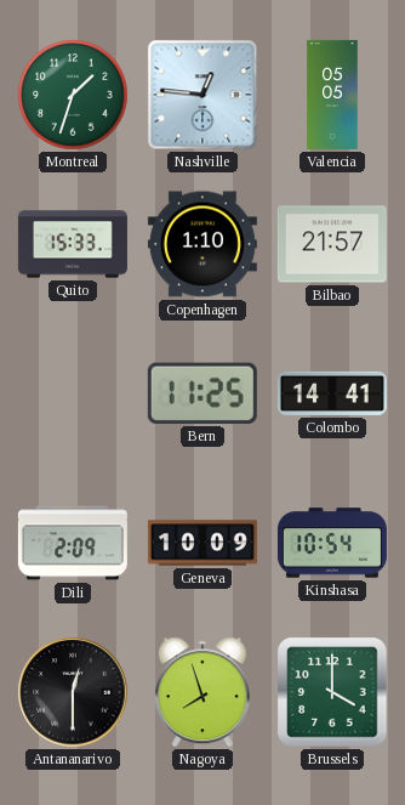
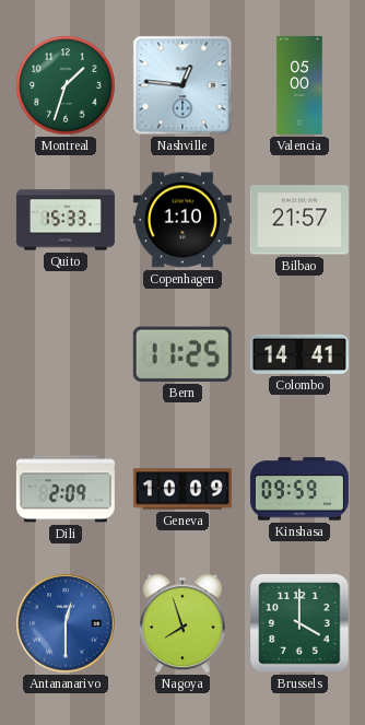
Valencia: 05:05 -> 05:00
Kinshasa: 10:54 -> 09:59
Antananarivo dial: black -> blue
